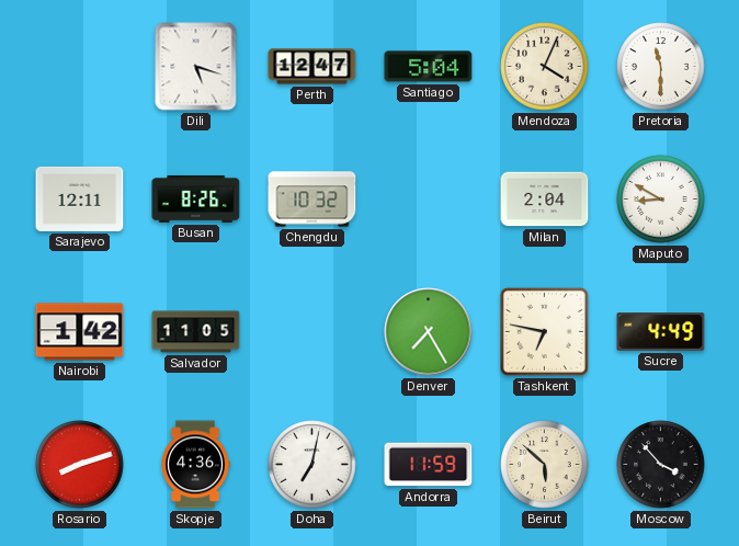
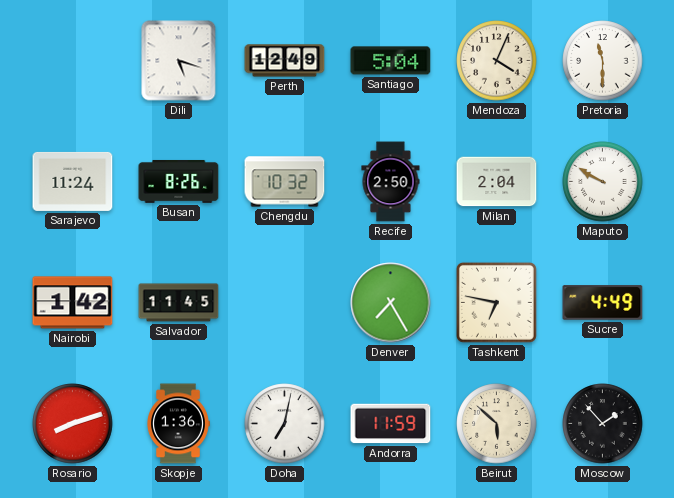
Perth: 12:47 -> 12:49
Sarajevo: 12:11 -> 11:24
Recife: none -> 2:50
Maputo: 8:50 -> 9:50
Salvador: 11:05 -> 11:45
Skopje: 4:36 -> 1:36
Moscow: 3:53 -> 1:53
